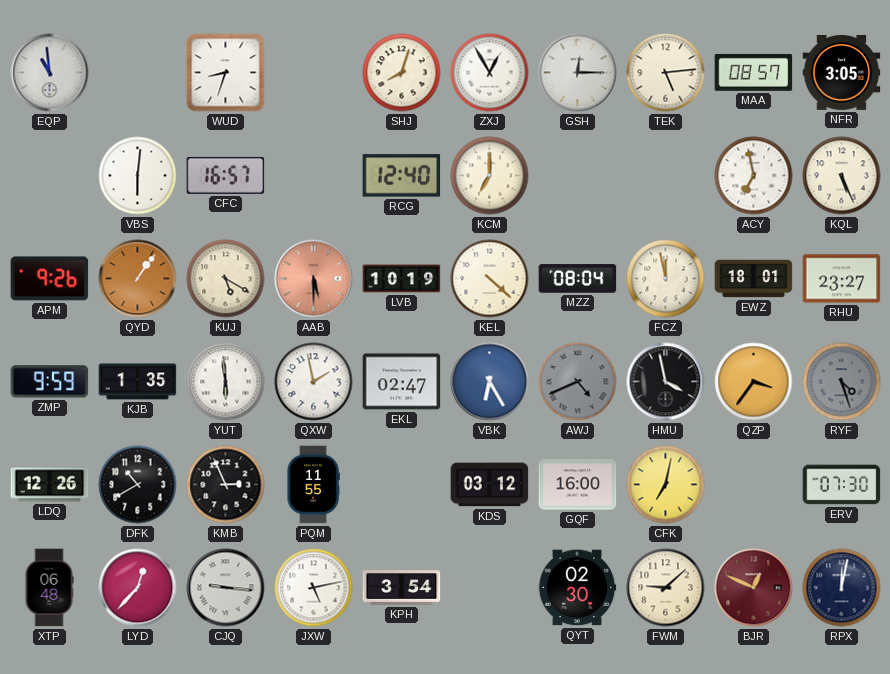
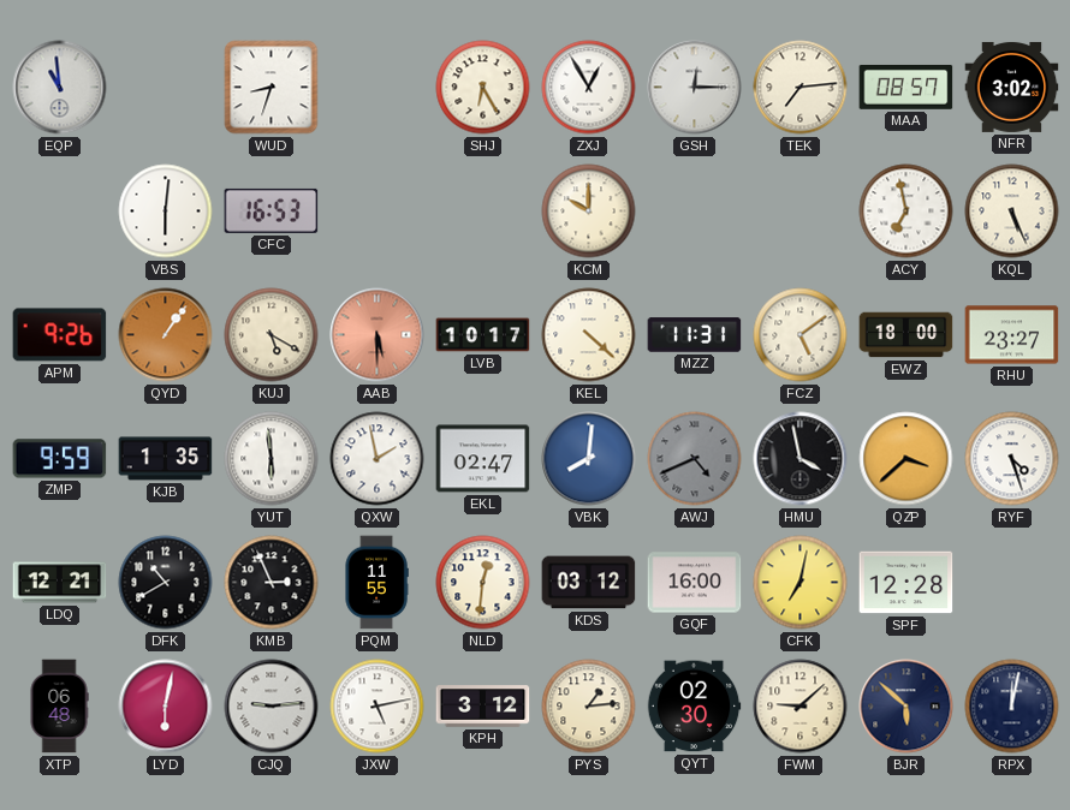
SHJ: 8:03 -> 6:25
TEK: 5:14 -> 7:14
NFR: 3:05 -> 3:02
CFC: 16:57 -> 16:53
RCG: 12:40 -> none
KCM: 7:00 -> 10:00
LVB: 10:19 -> 10:17
MZZ: 08:04 -> 11:31
FCZ: 11:58 -> 5:09
EWZ: 18:01 -> 18:00
VBK: 6:25 -> 8:01
QZP: 3:36 -> 3:38
RYF dial: grey -> white
LDQ: 12:26 -> 12:21
NLD: none -> 12:31
SPF: none -> 12:28
ERV: 07:30 -> none
LYD: 12:37 -> 6:02
CJQ: 9:16 -> 9:14
KPH: 3:54 -> 3:12
PYS: none -> 1:14
BJR: 12:49 -> 5:52
BJR dial: burgundy -> navy
